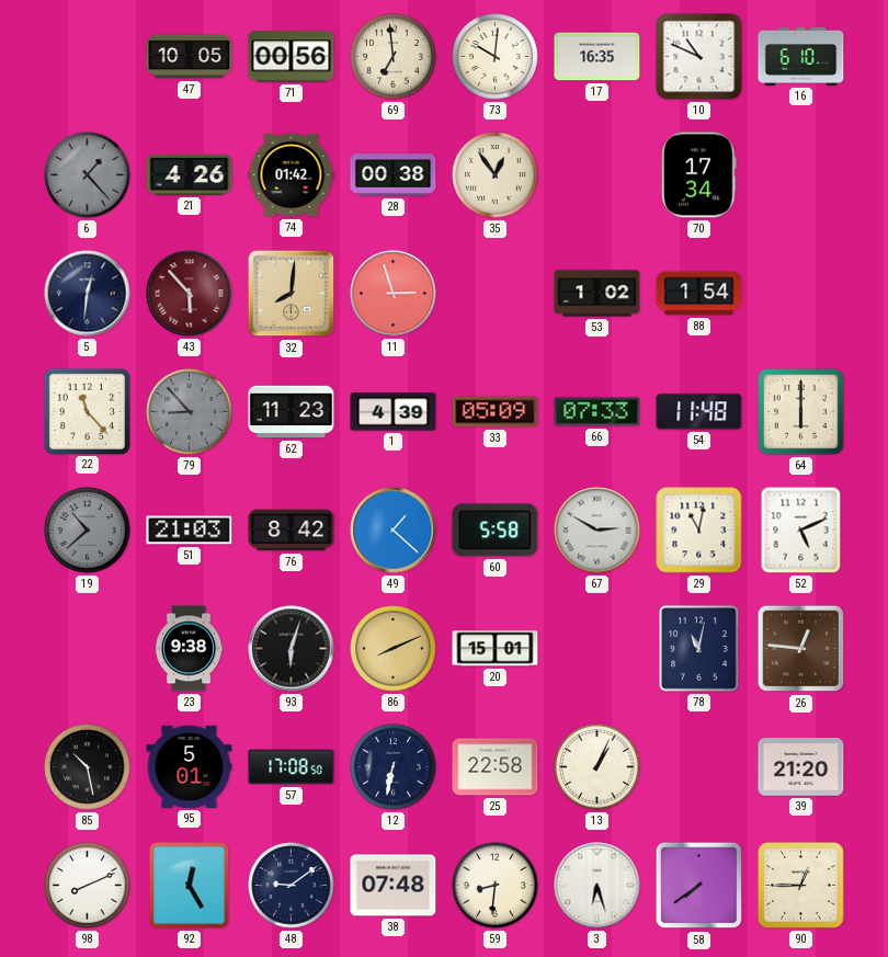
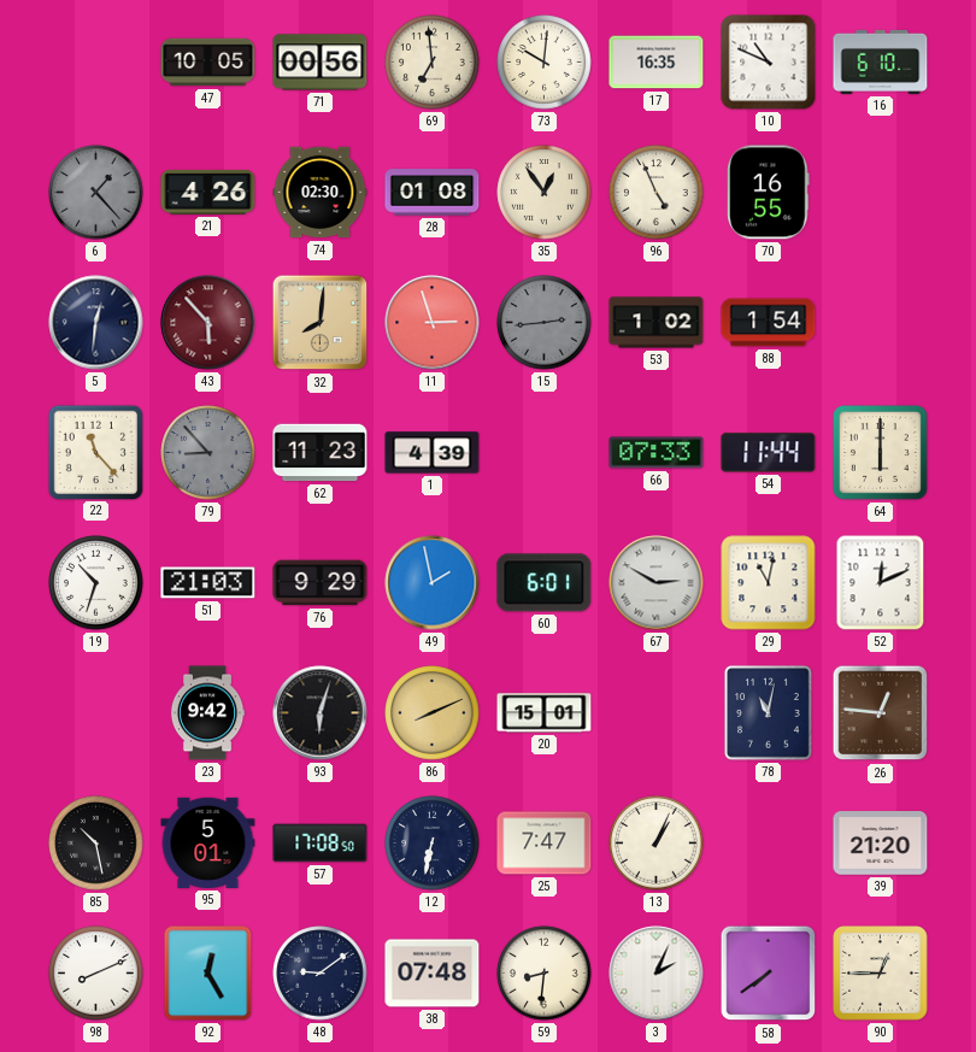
74: 01:42 -> 02:30
28: 00:38 -> 01:08
96: none -> 4:56
70: 17:34 -> 16:55
15: none -> 2:44
33: 05:09 -> none
54: 11:48 -> 11:44
19: 10:38 -> 10:33
19 dial: grey -> white
76: 8:42 -> 9:29
49: 1:22 -> 1:58
60: 5:58 -> 6:01
52: 5:11 -> 12:11
23: 9:38 -> 9:42
25: 22:58 -> 7:47
3: 6:27 -> 2:04
